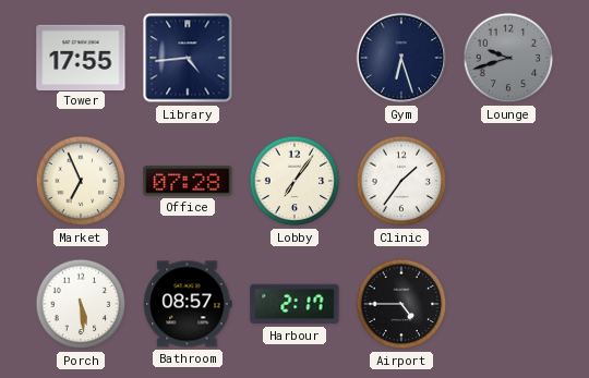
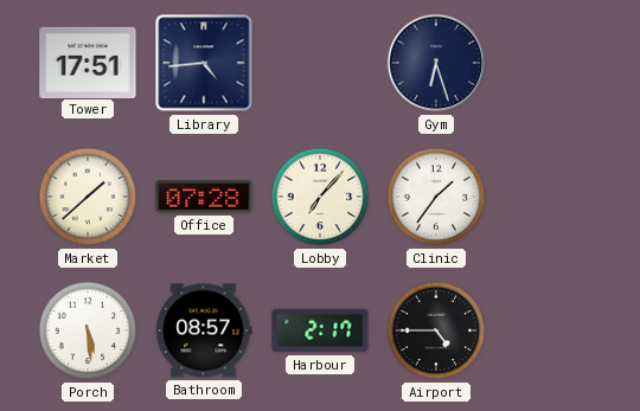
Tower: 17:55 -> 17:51
Lounge: 9:42 -> none
Market: 6:56 -> 1:38
Lobby: 7:06 -> 7:07
